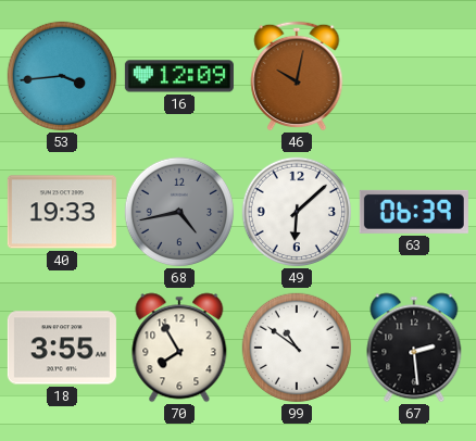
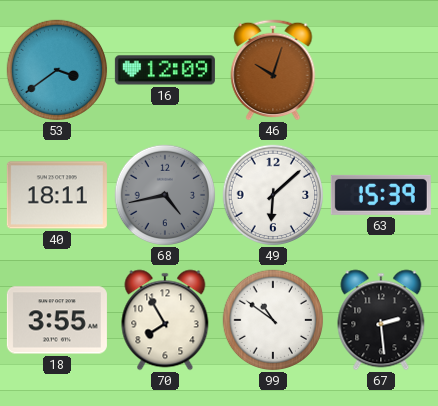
53: 3:44 -> 3:39
46: 10:02 -> 10:03
40: 19:33 -> 18:11
63: 06:39 -> 15:39
